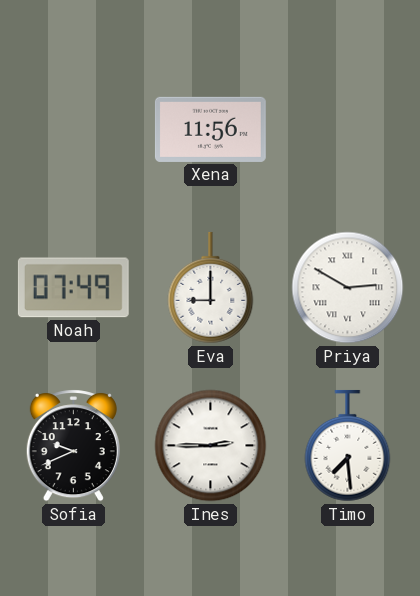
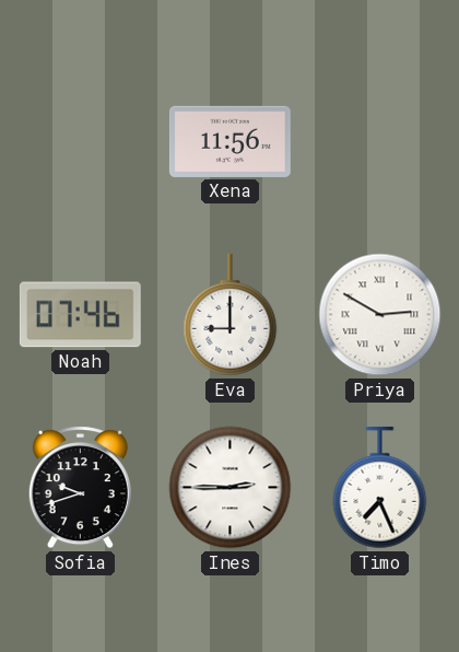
Noah: 07:49 -> 07:46
Sofia: 9:41 -> 9:42
Timo: 7:29 -> 7:26
